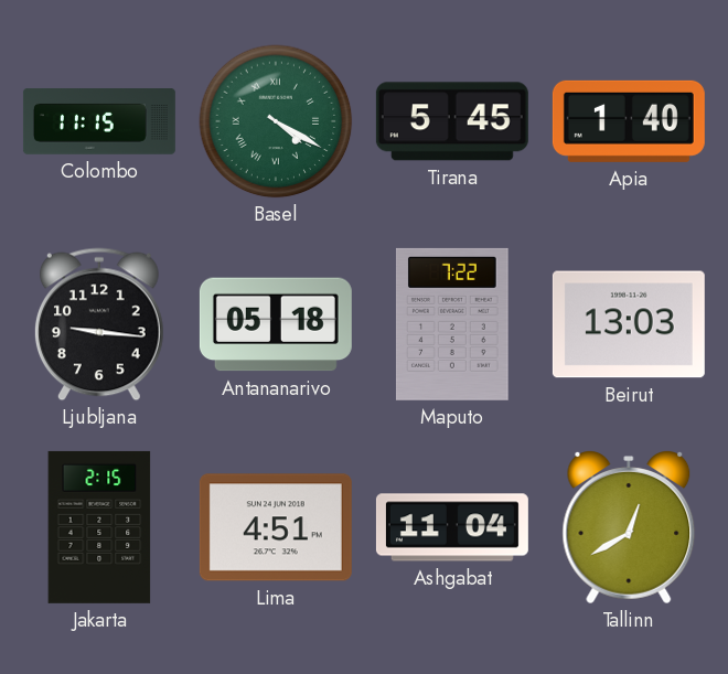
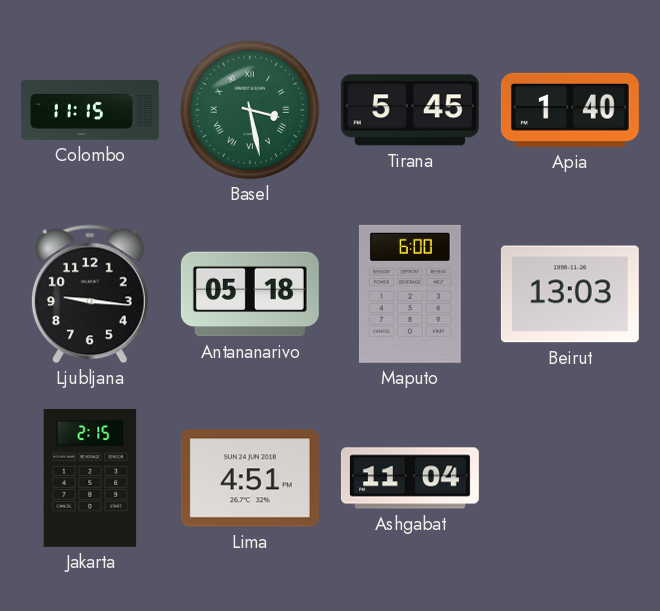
Basel: 4:20 -> 3:28
Maputo: 7:22 -> 6:00
Tallinn: 12:40 -> none
